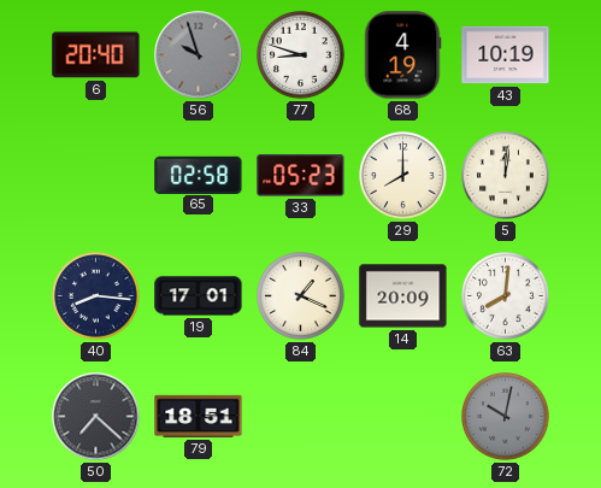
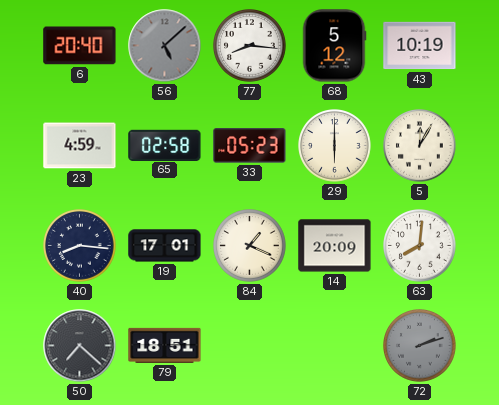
56: 9:57 -> 5:08
77: 8:48 -> 8:16
68: 4:19 -> 5:12
23: none -> 4:59
29: 8:00 -> 6:00
5: 12:01 -> 12:05
72: 10:02 -> 2:12
